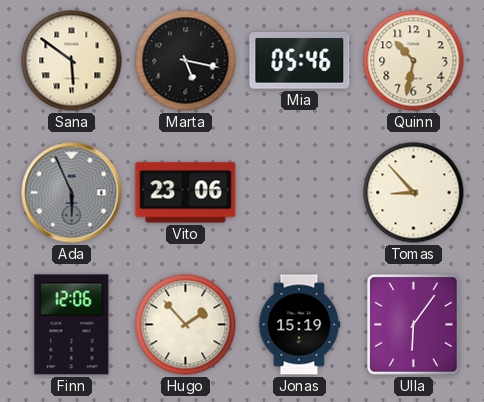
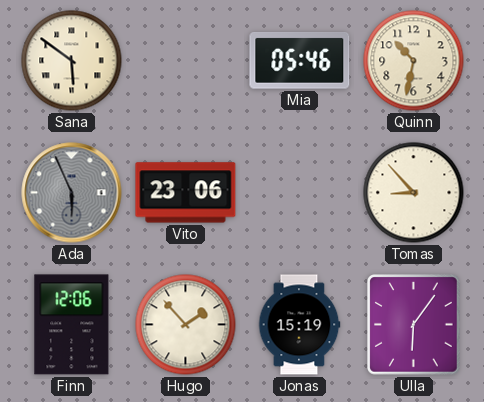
Marta: 5:17 -> none
